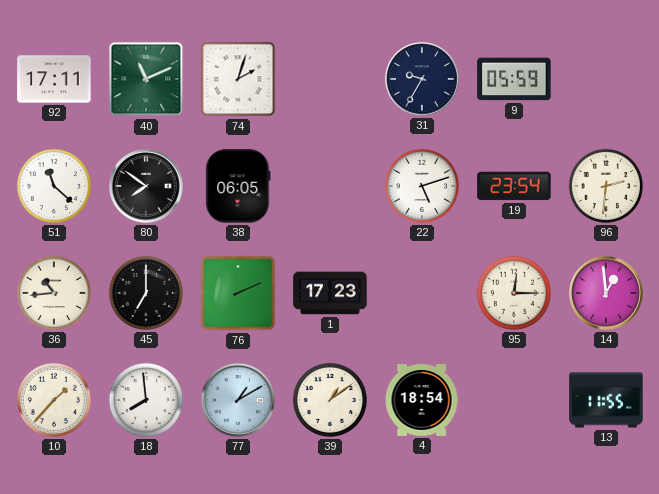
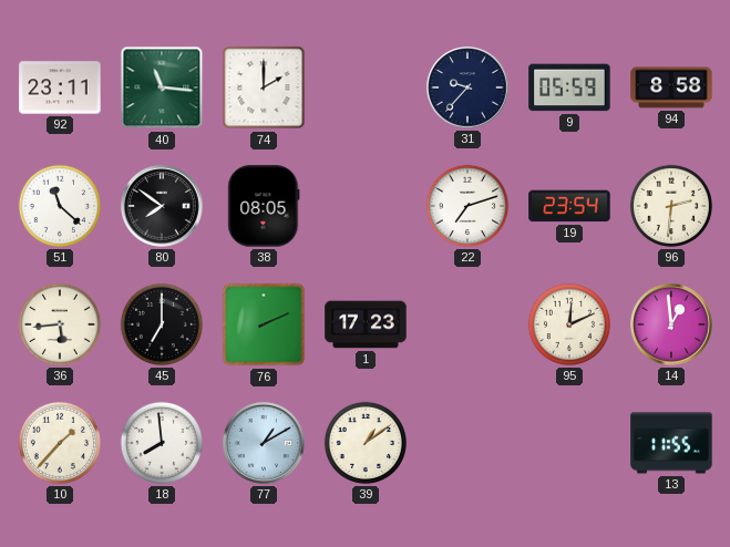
92: 17:11 -> 23:11
40: 11:11 -> 11:16
74: 2:03 -> 2:00
31: 9:35 -> 9:37
94: none -> 8:58
38: 06:05 -> 08:05
22: 5:12 -> 7:12
36: 10:44 -> 5:44
95: 12:15 -> 12:11
4: 18:54 -> none
